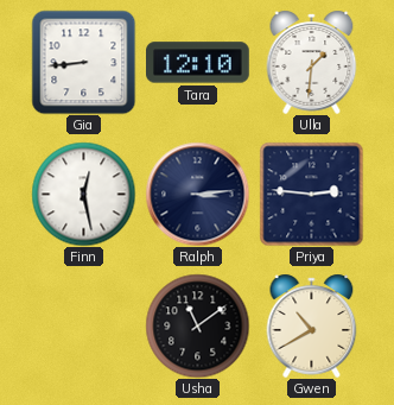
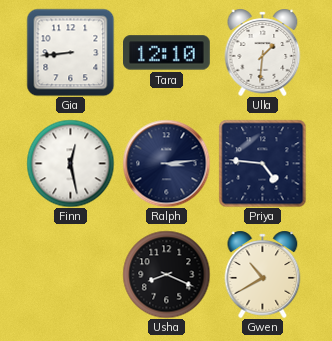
Priya: 2:46 -> 4:46
Usha: 11:09 -> 8:19
